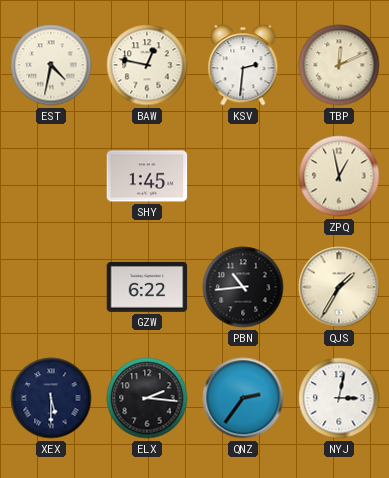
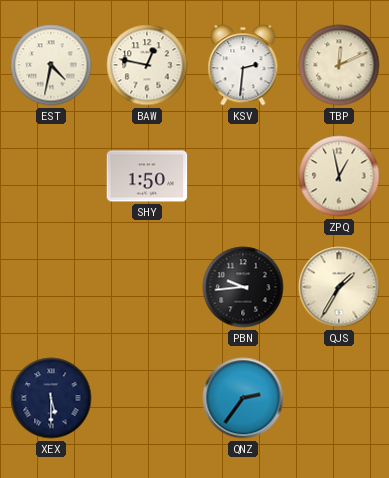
SHY: 1:45 -> 1:50
GZW: 6:22 -> none
PBN: 10:44 -> 9:44
ELX: 2:16 -> none
NYJ: 3:02 -> none
